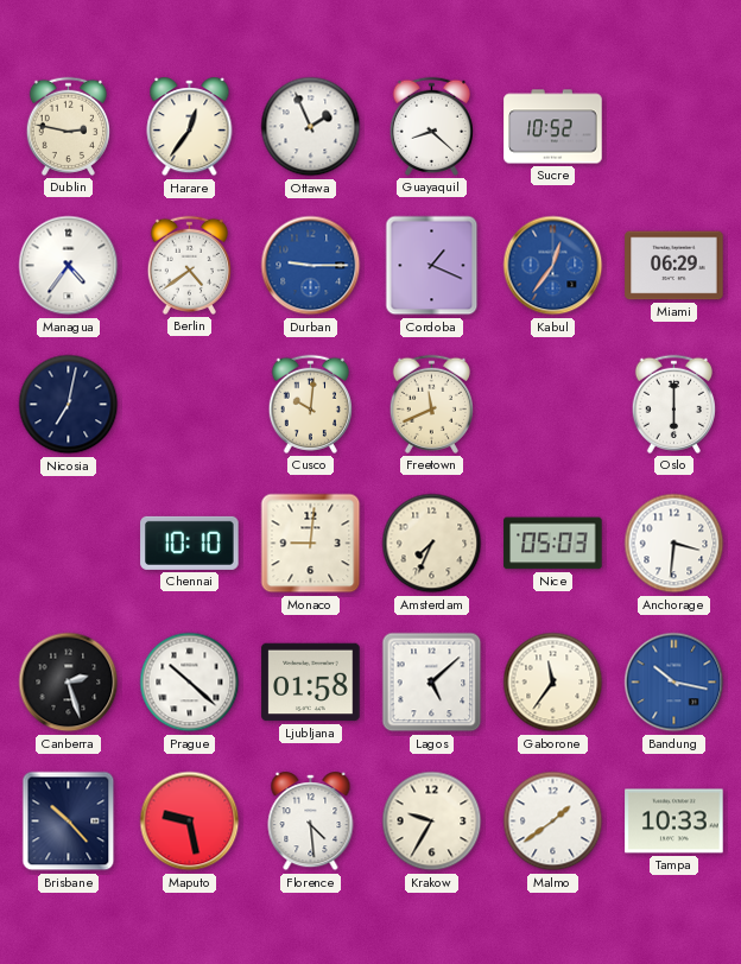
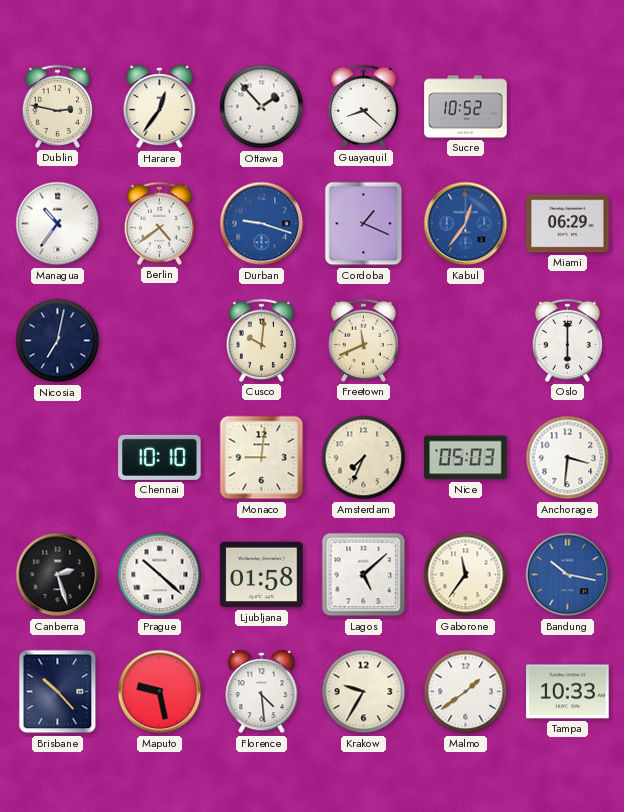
Ottawa: 1:56 -> 1:53
Managua: 4:36 -> 10:36
Durban: 9:15 -> 9:18
